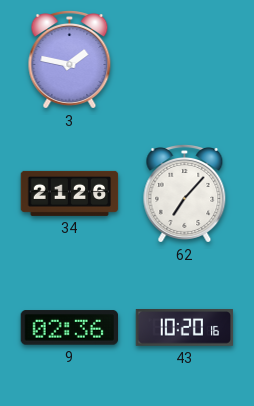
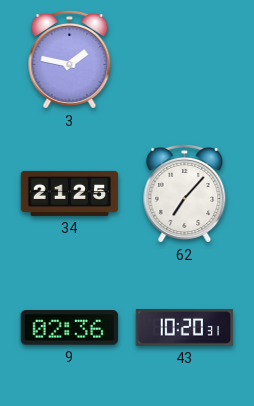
34: 21:26 -> 21:25
43: 10:20:16 -> 10:20:31
